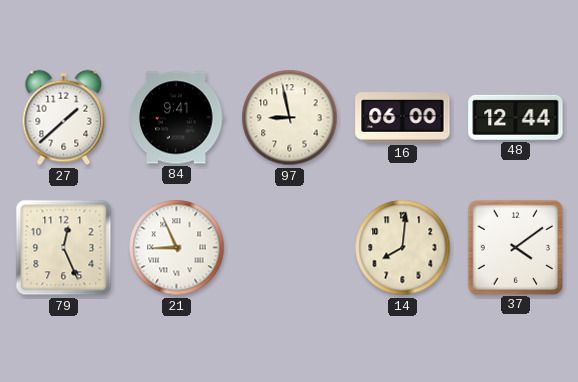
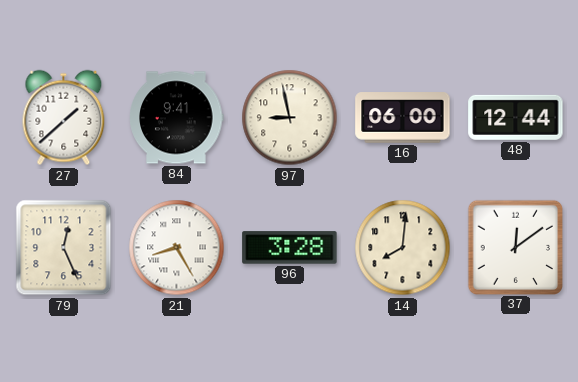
21: 8:56 -> 8:25
96: none -> 3:28
37: 4:09 -> 12:09
